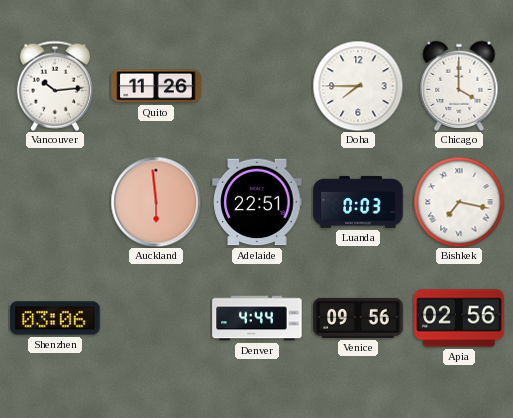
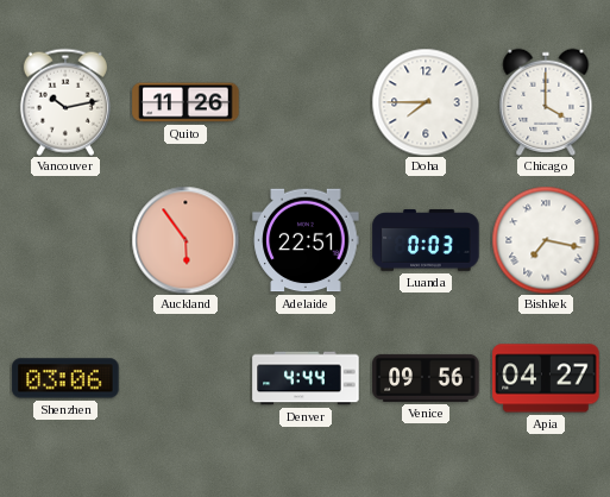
Vancouver: 10:14 -> 10:13
Auckland: 5:59 -> 5:54
Apia: 02:56 -> 04:27
